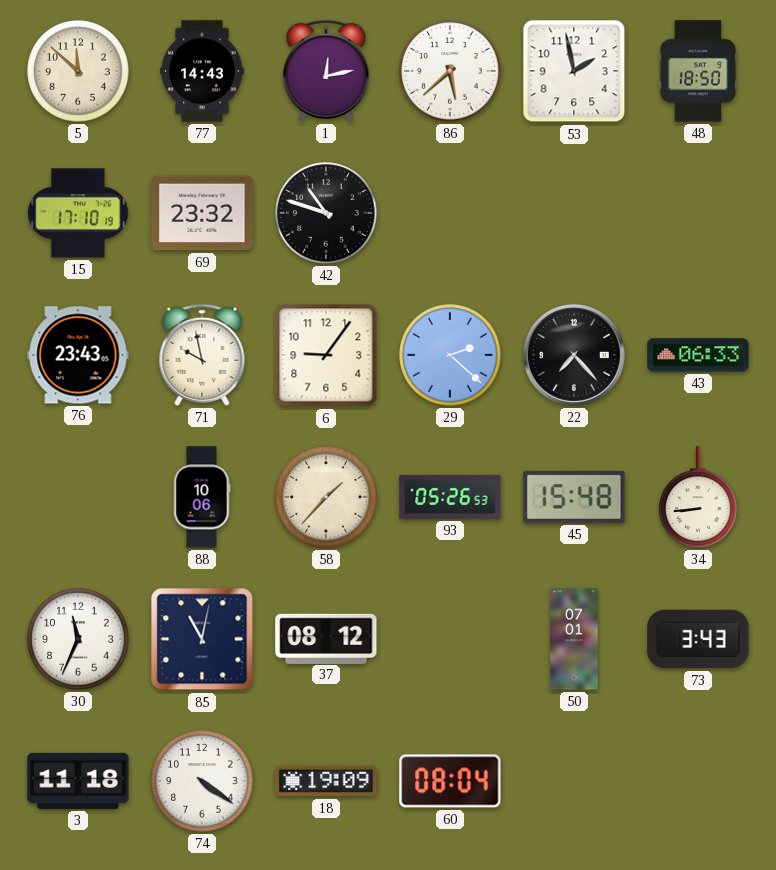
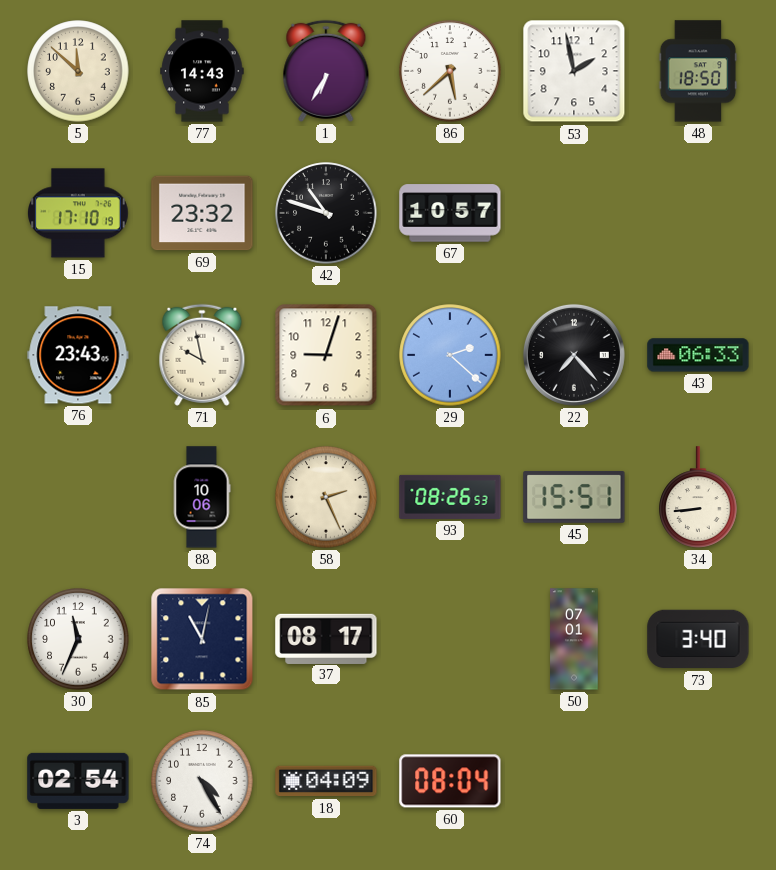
1: 12:13 -> 6:35
67: none -> 10:57
6: 9:06 -> 9:03
58: 1:37 -> 2:26
93: 05:26 -> 08:26
45: 15:48 -> 15:51
37: 08:12 -> 08:17
73: 3:43 -> 3:40
3: 11:18 -> 02:54
74: 4:21 -> 4:25
18: 19:09 -> 04:09
